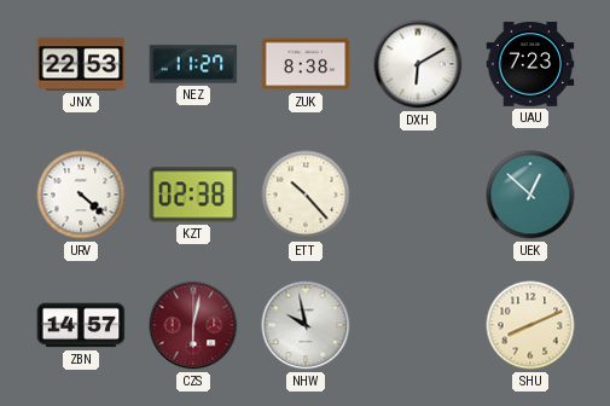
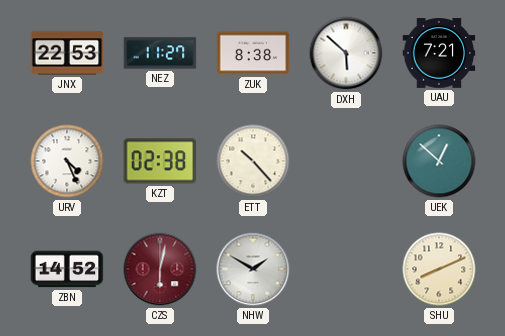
DXH: 6:10 -> 5:52
UAU: 7:23 -> 7:21
URV: 4:22 -> 4:26
ZBN: 14:57 -> 14:52
NHW: 9:58 -> 1:50
